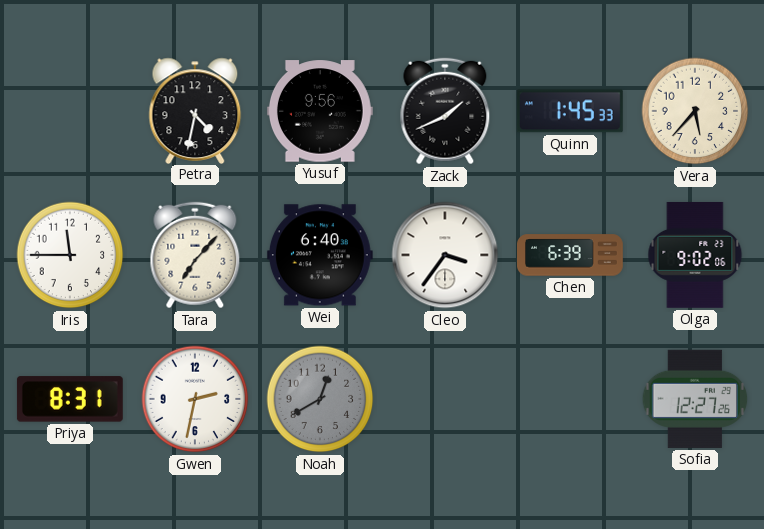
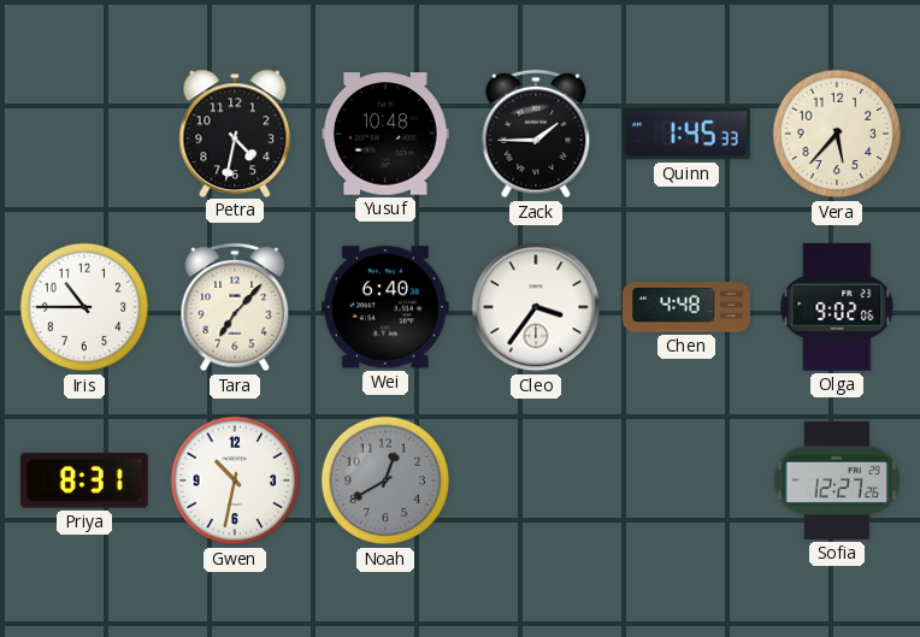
Yusuf: 9:56 -> 10:48
Zack: 1:41 -> 1:45
Iris: 11:45 -> 10:45
Chen: 6:39 -> 4:48
Gwen: 2:32 -> 10:32
